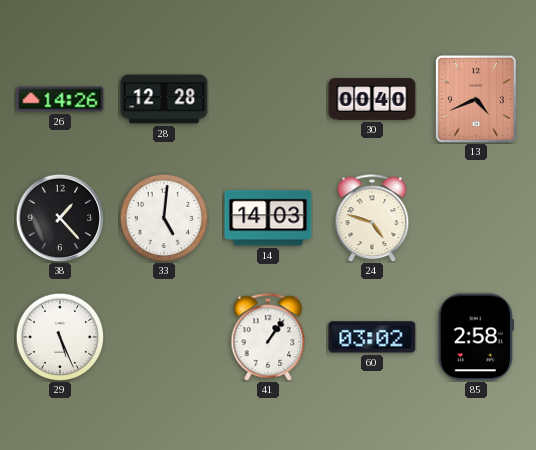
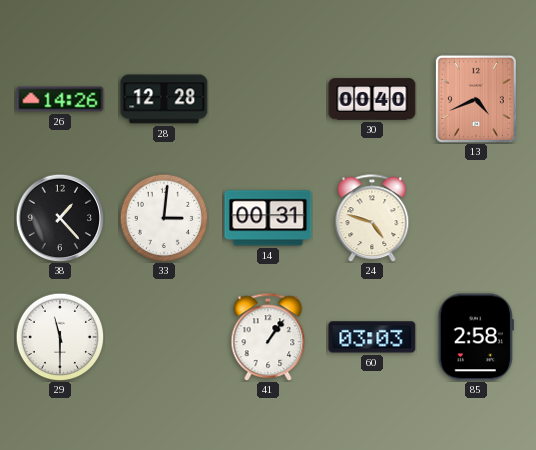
33: 5:01 -> 3:01
14: 14:03 -> 00:31
29: 5:26 -> 11:30
60: 03:02 -> 03:03
